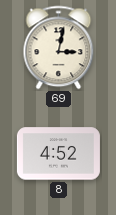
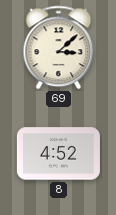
69: 3:02 -> 3:08
